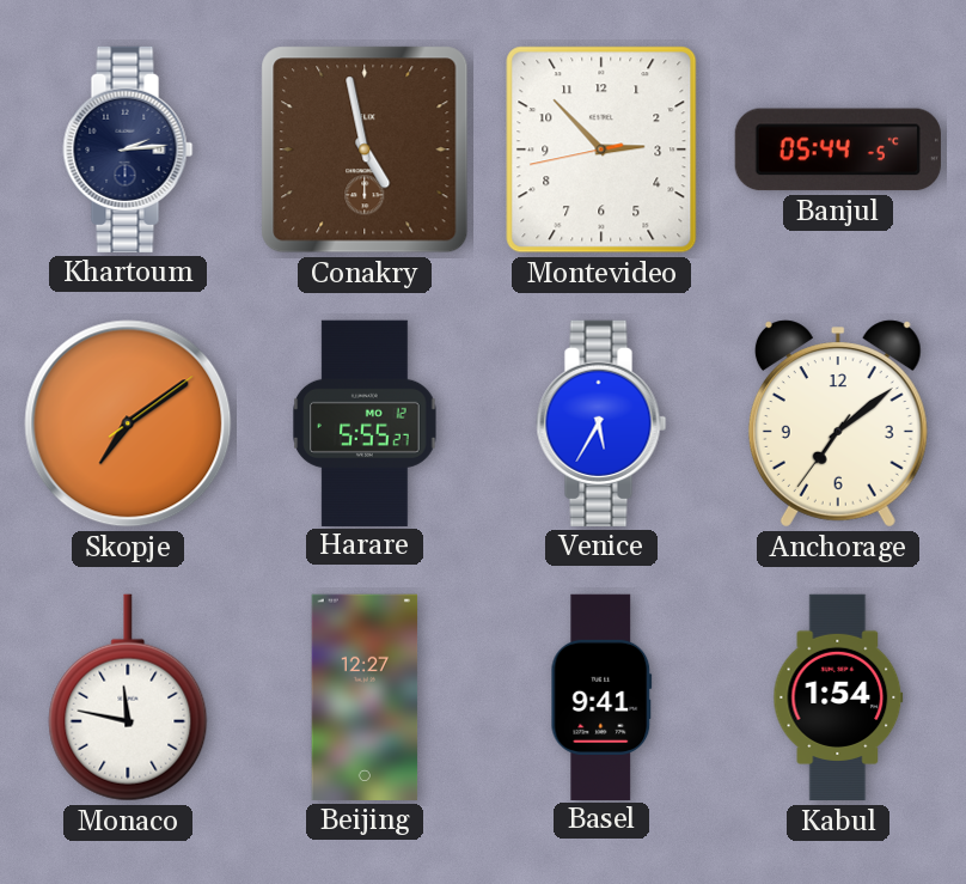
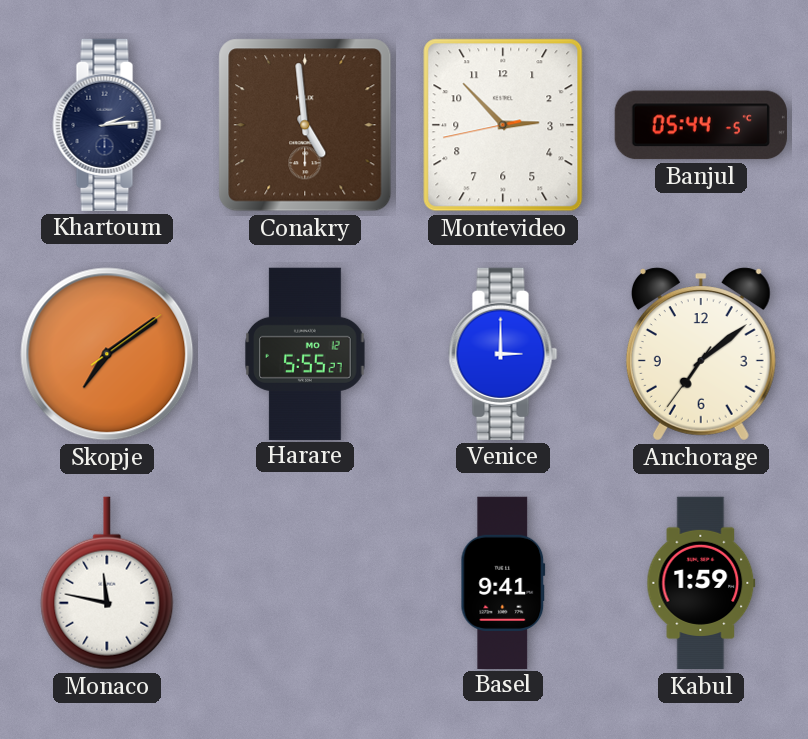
Conakry: 4:58 -> 4:59
Venice: 5:35 -> 3:00
Beijing: 12:27 -> none
Kabul: 1:54 -> 1:59
